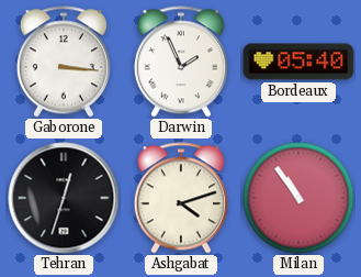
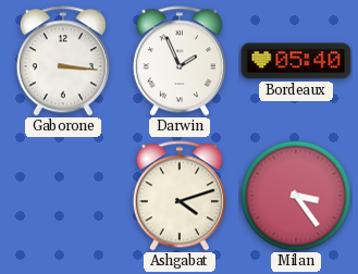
Tehran: 12:33 -> none
Milan: 10:54 -> 3:24
